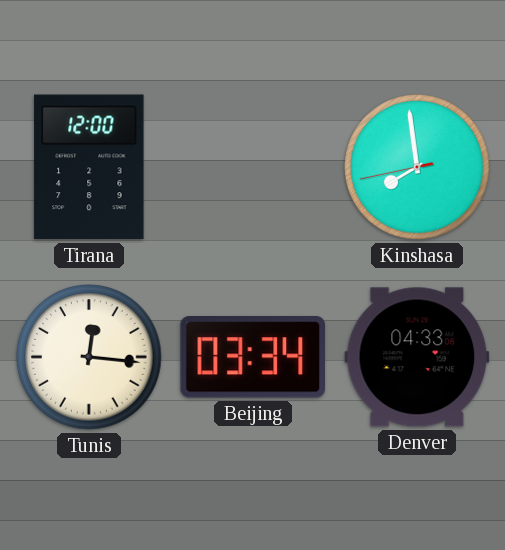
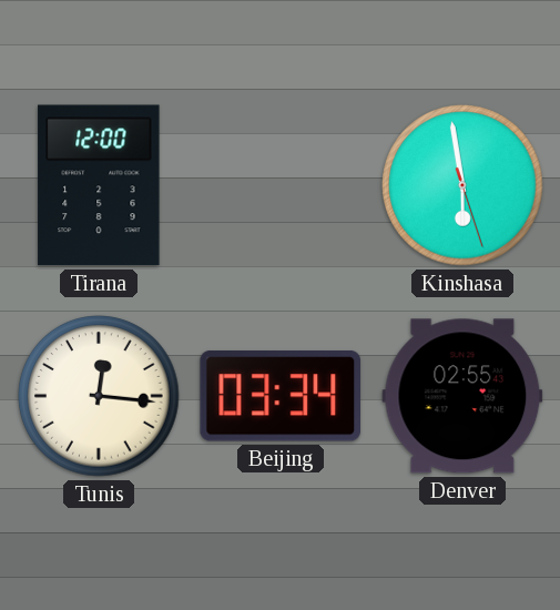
Kinshasa: 7:58 -> 5:58
Denver: 04:33 -> 02:55
